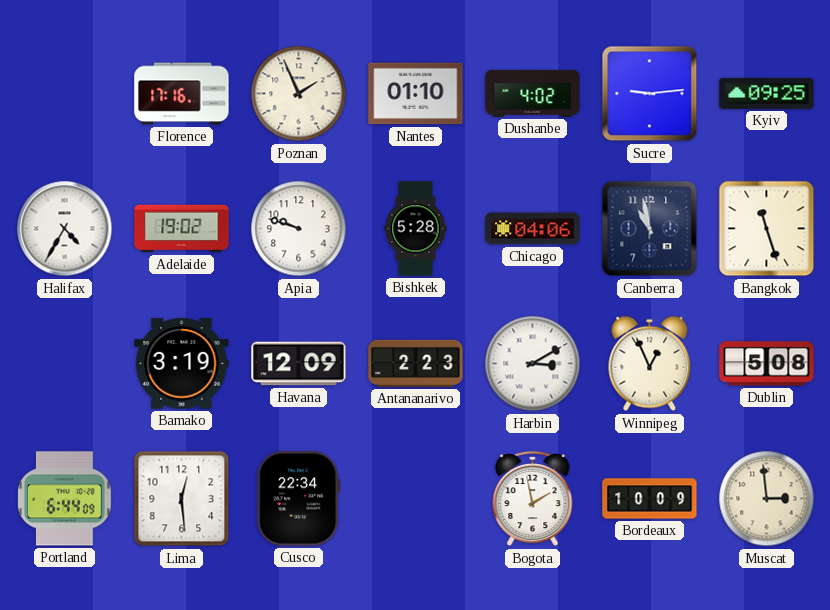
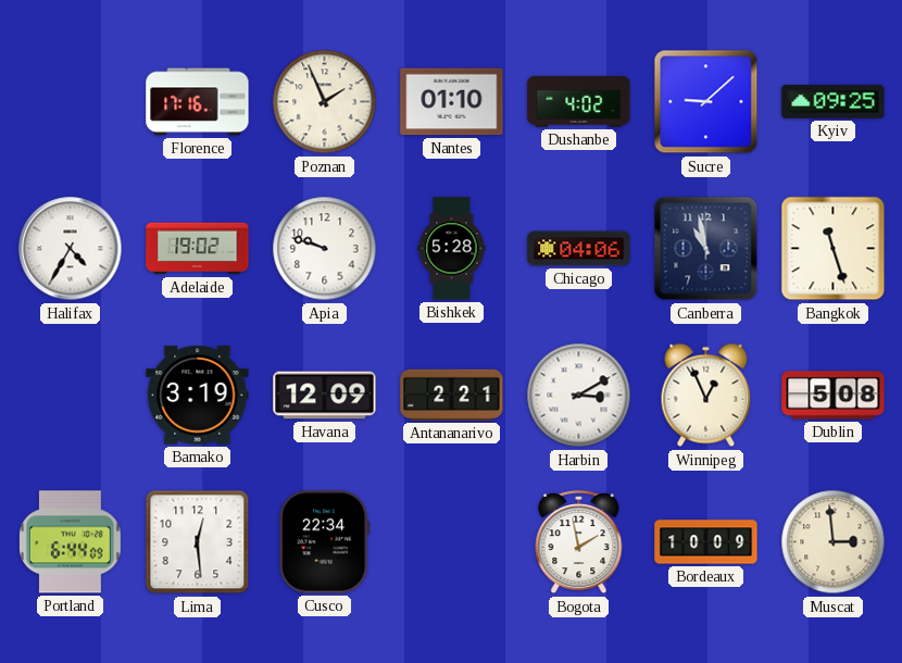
Sucre: 9:14 -> 9:08
Antananarivo: 2:23 -> 2:21
